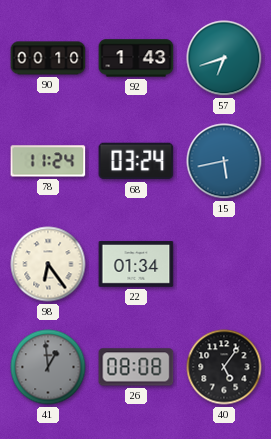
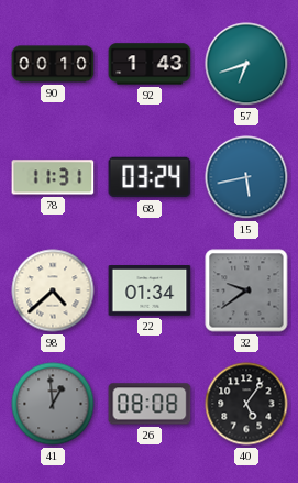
78: 11:24 -> 11:31
98: 6:24 -> 4:38
32: none -> 9:39
